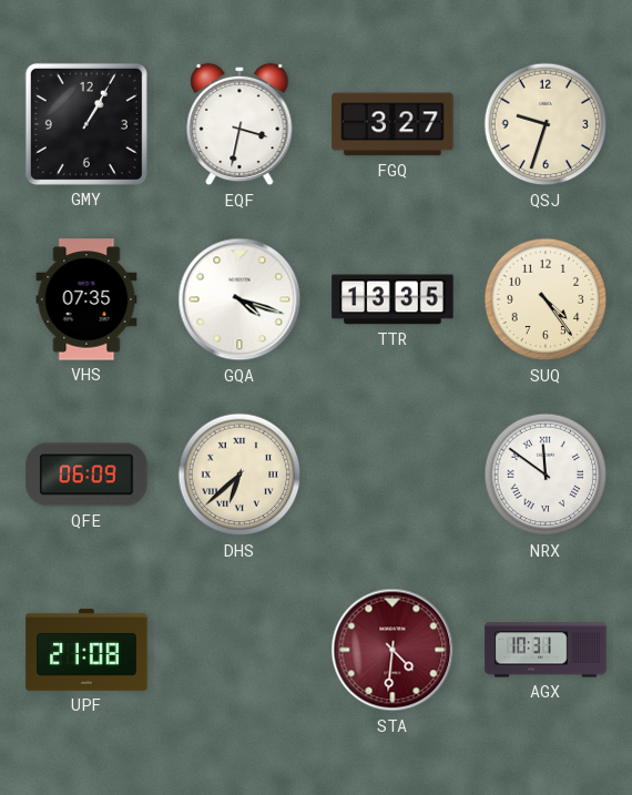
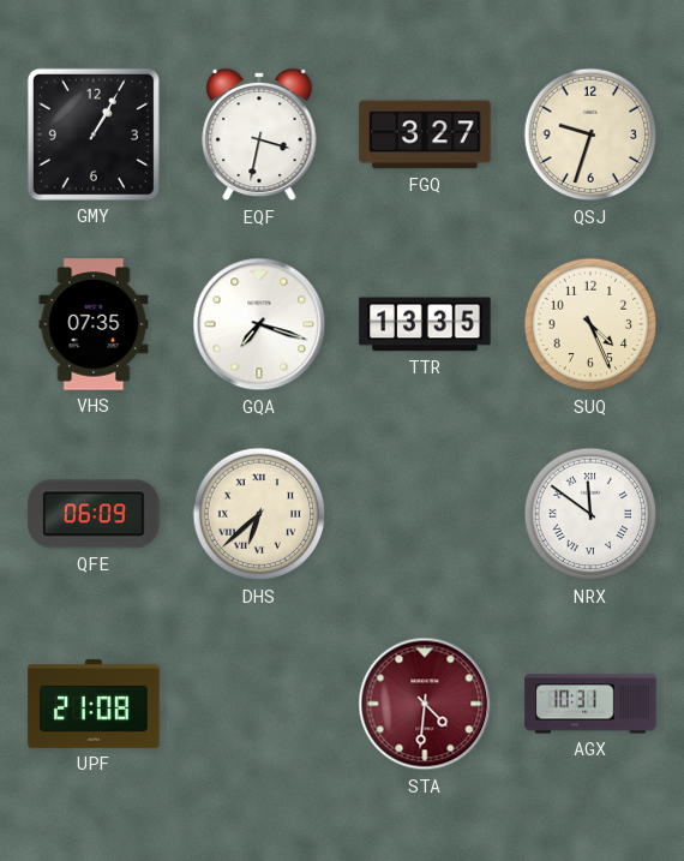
GQA: 4:18 -> 7:18
SUQ: 4:24 -> 4:26
